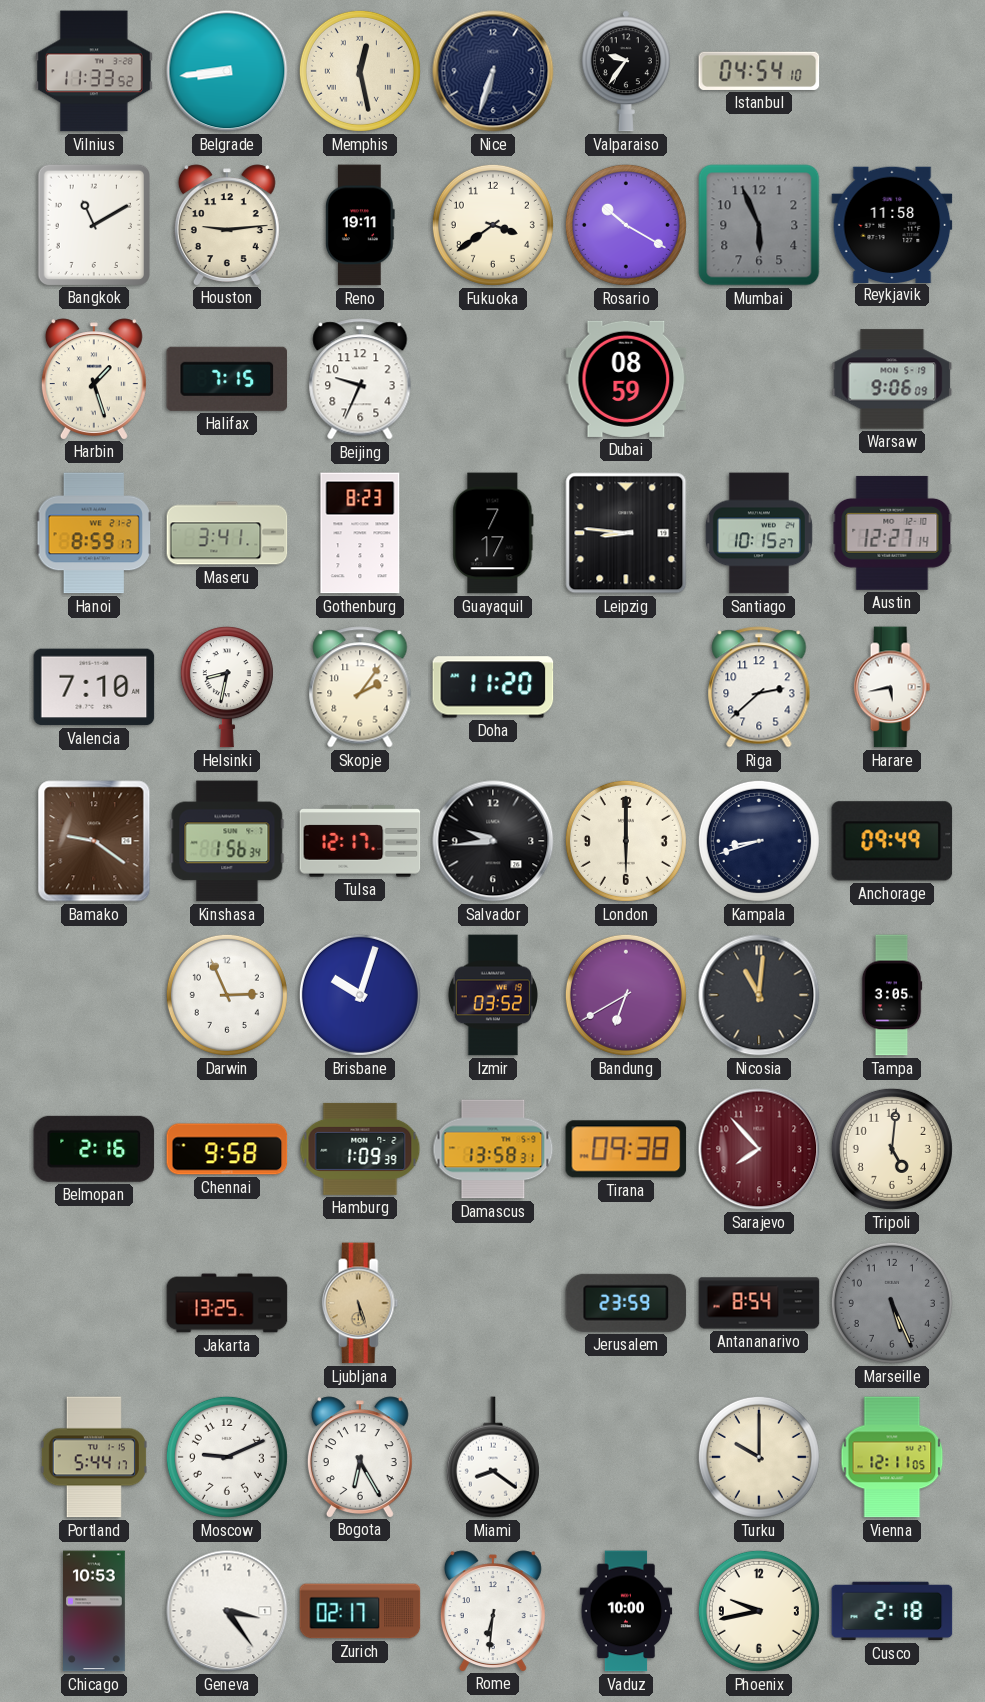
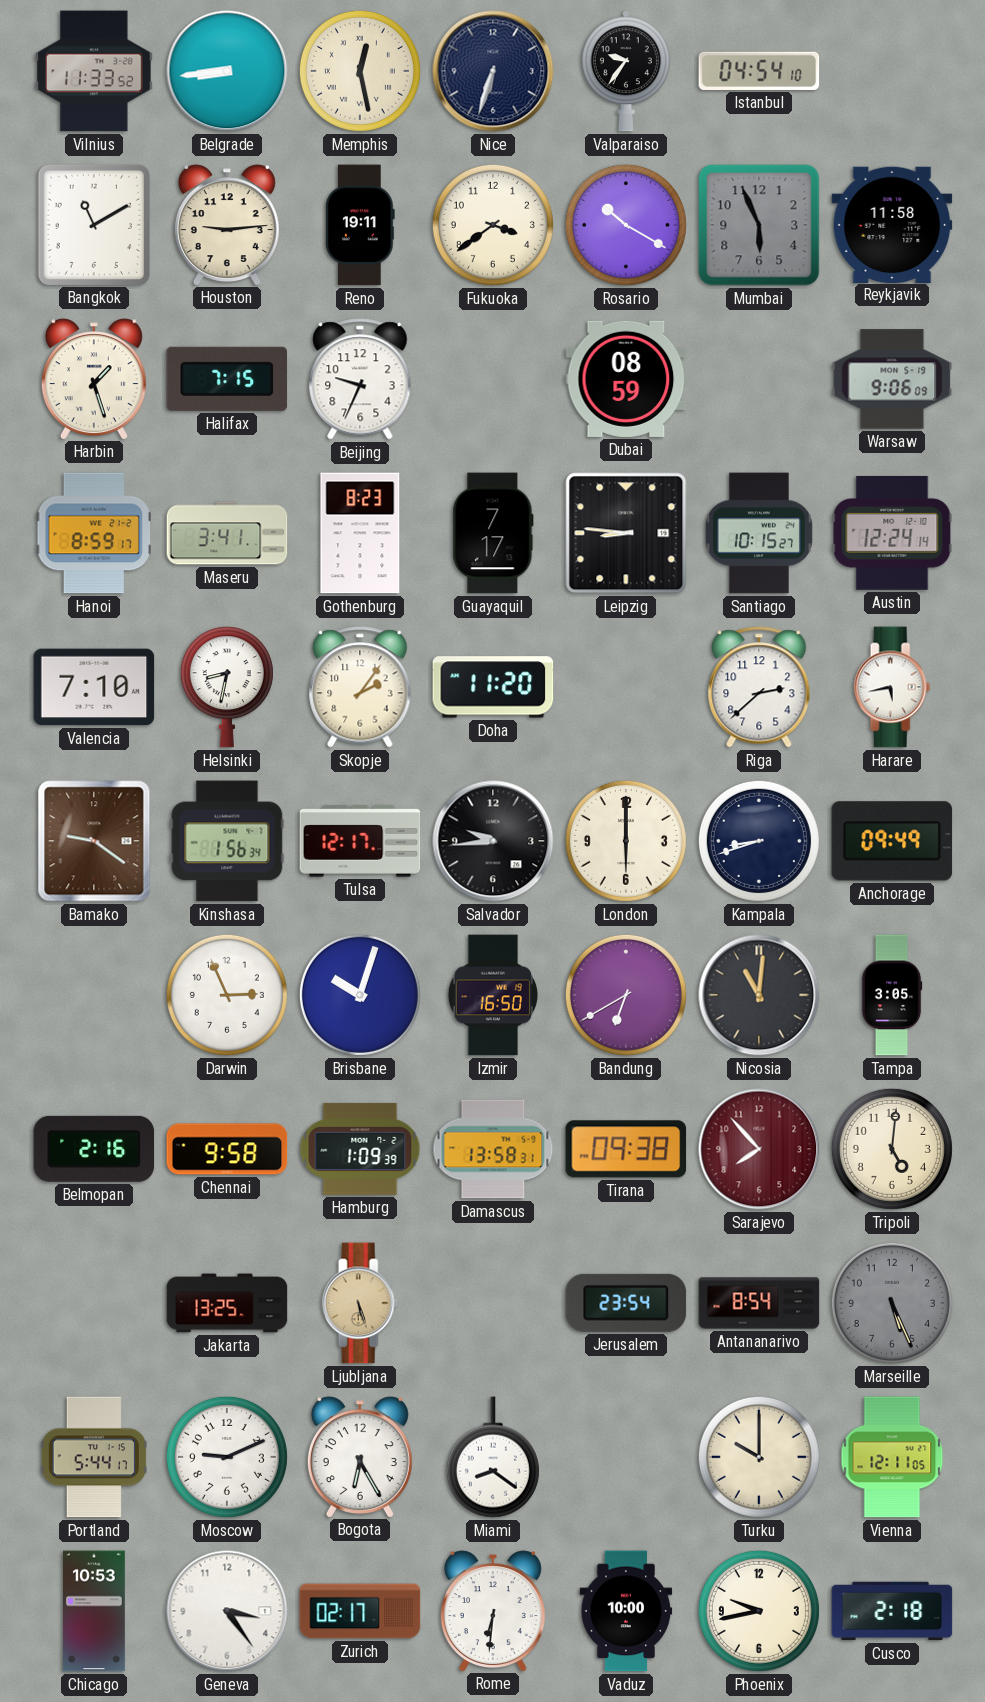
Austin: 12:27 -> 12:24
Izmir: 03:52 -> 16:50
Jerusalem: 23:59 -> 23:54
